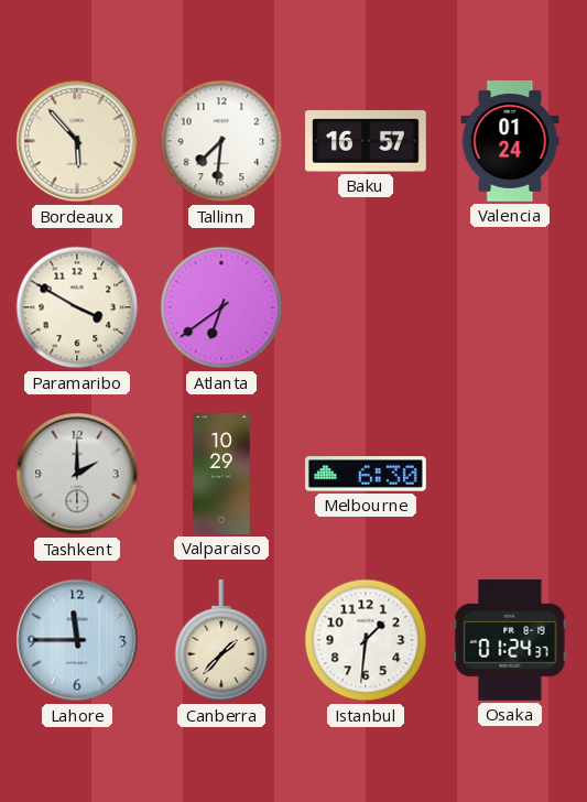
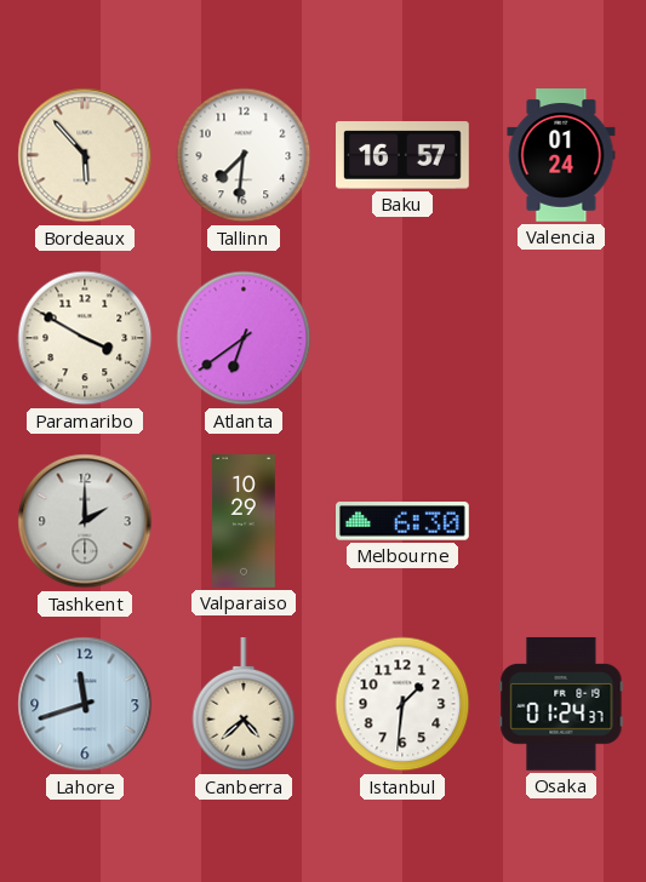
Lahore: 11:45 -> 11:42
Canberra: 1:37 -> 4:38
